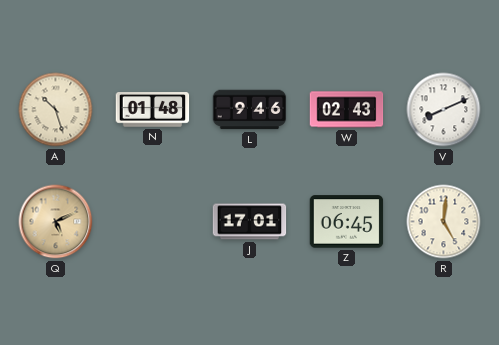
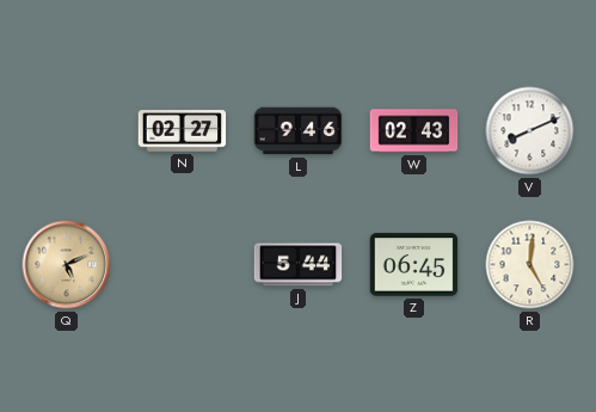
A: 10:27 -> none
N: 01:48 -> 02:27
J: 17:01 -> 5:44
